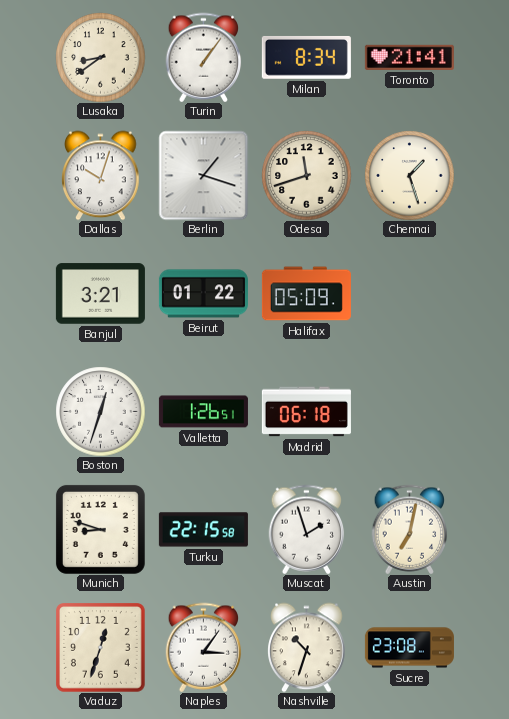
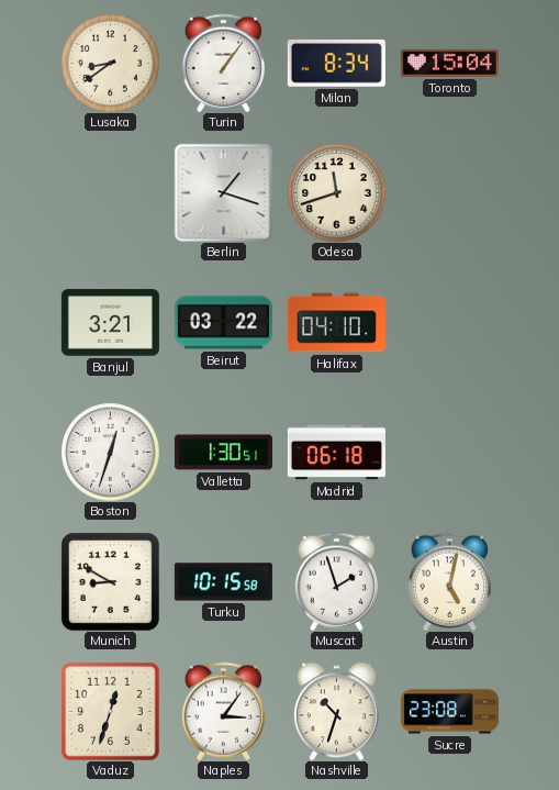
Toronto: 21:41 -> 15:04
Dallas: 10:03 -> none
Chennai: 1:27 -> none
Beirut: 01:22 -> 03:22
Halifax: 05:09 -> 04:10
Valletta: 1:26 -> 1:30
Munich: 8:48 -> 8:50
Turku: 22:15 -> 10:15
Austin: 7:02 -> 5:02
